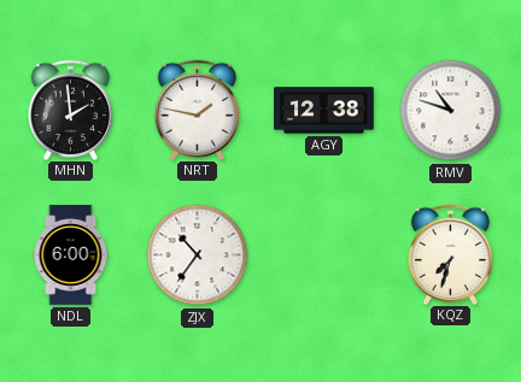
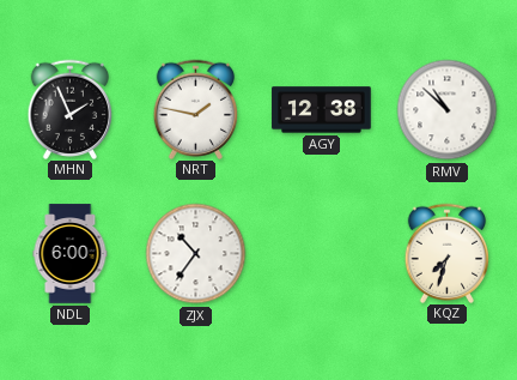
MHN: 1:59 -> 1:56
RMV: 10:48 -> 10:52
